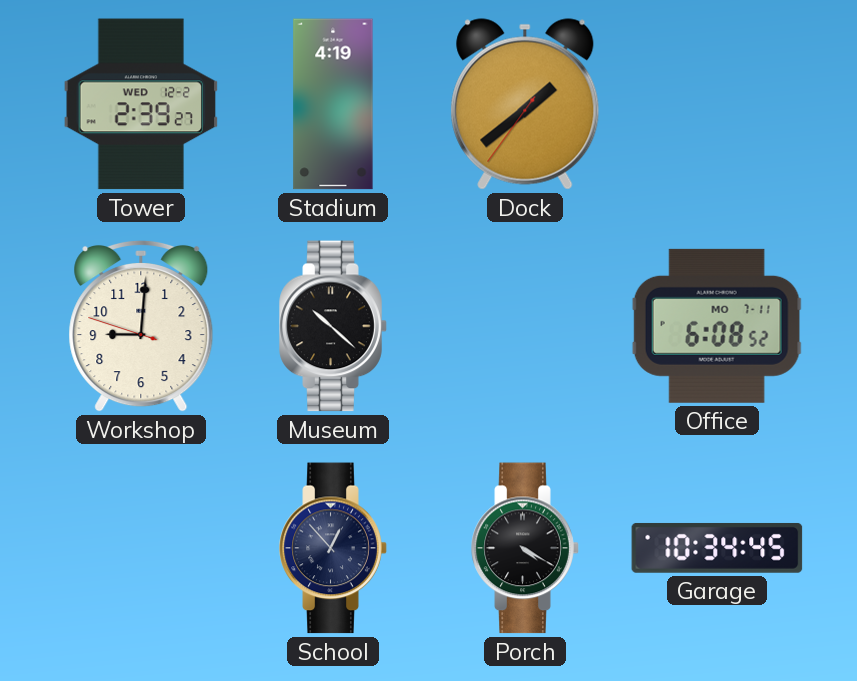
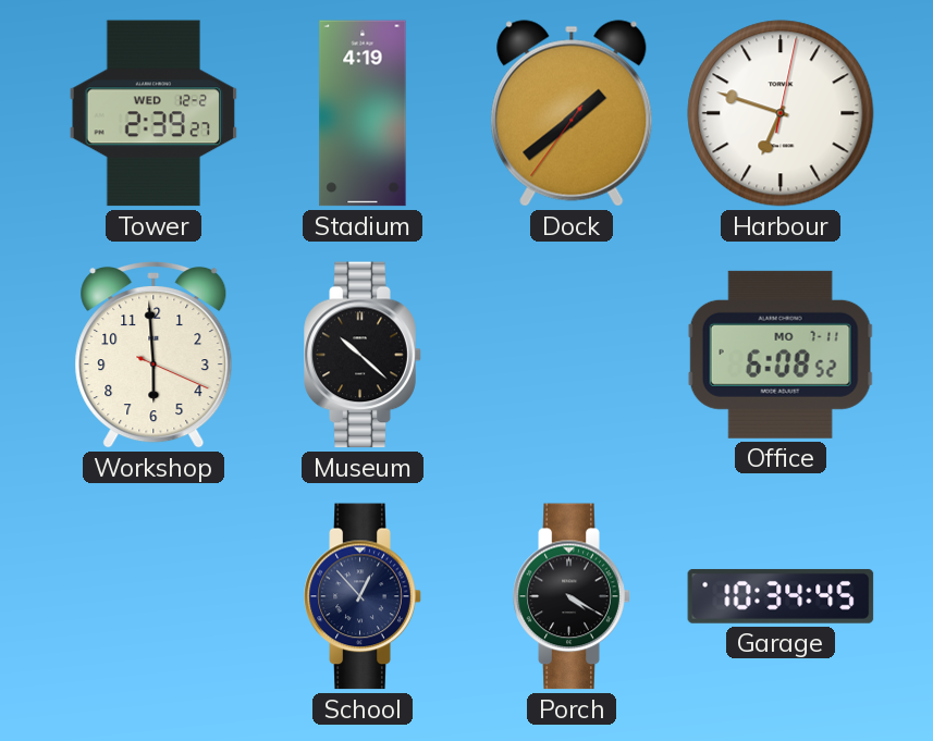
Harbour: none -> 6:48
Workshop: 9:00 -> 5:59
